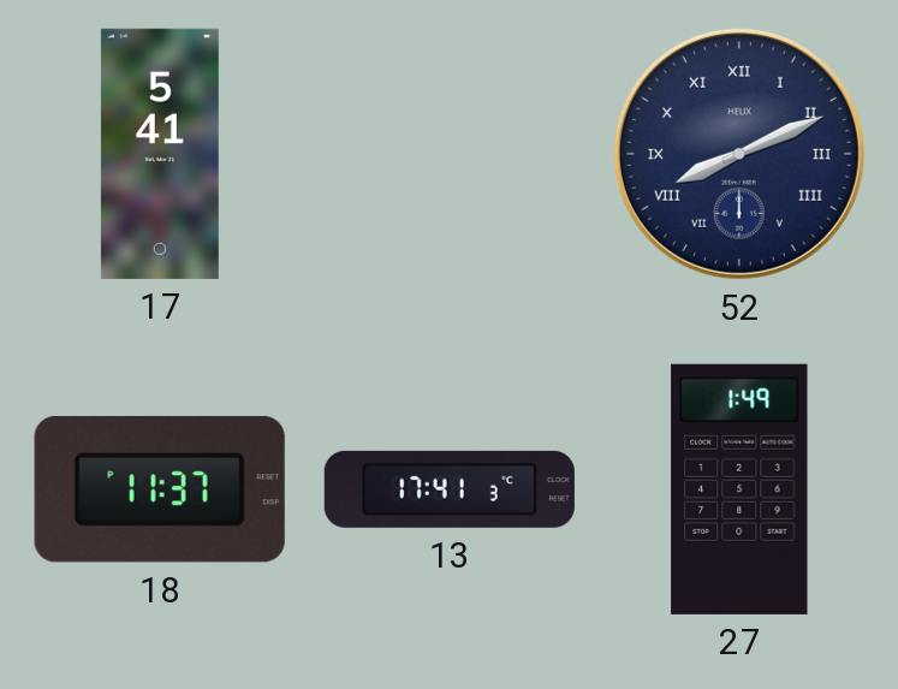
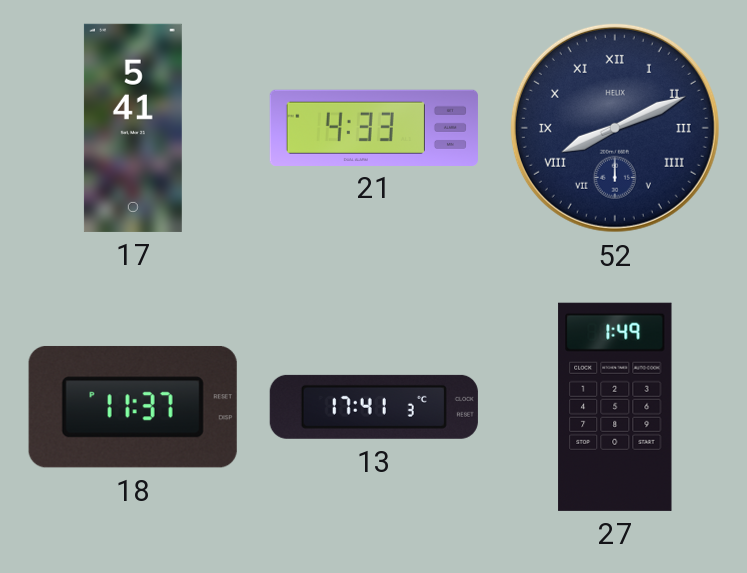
21: none -> 4:33
